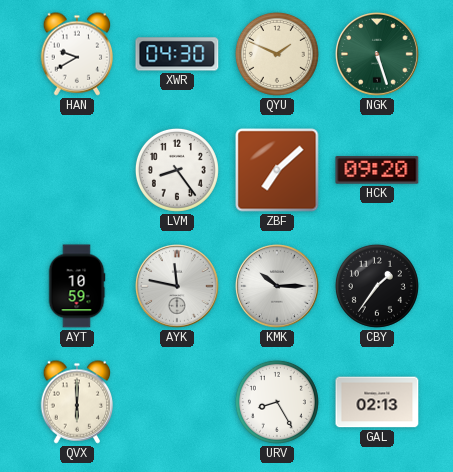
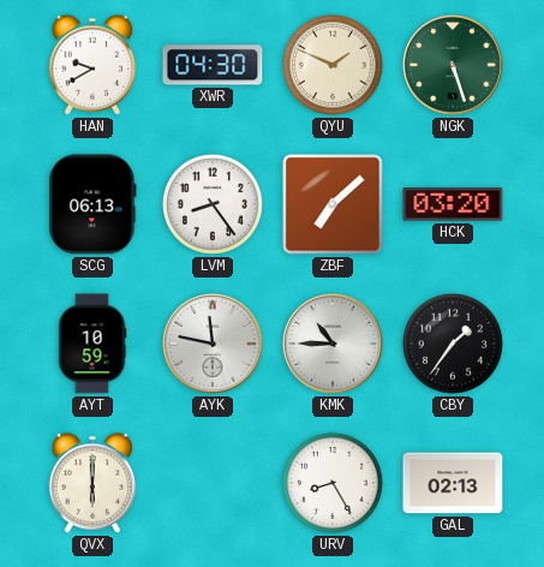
SCG: none -> 06:13
HCK: 09:20 -> 03:20
KMK: 10:15 -> 10:45
